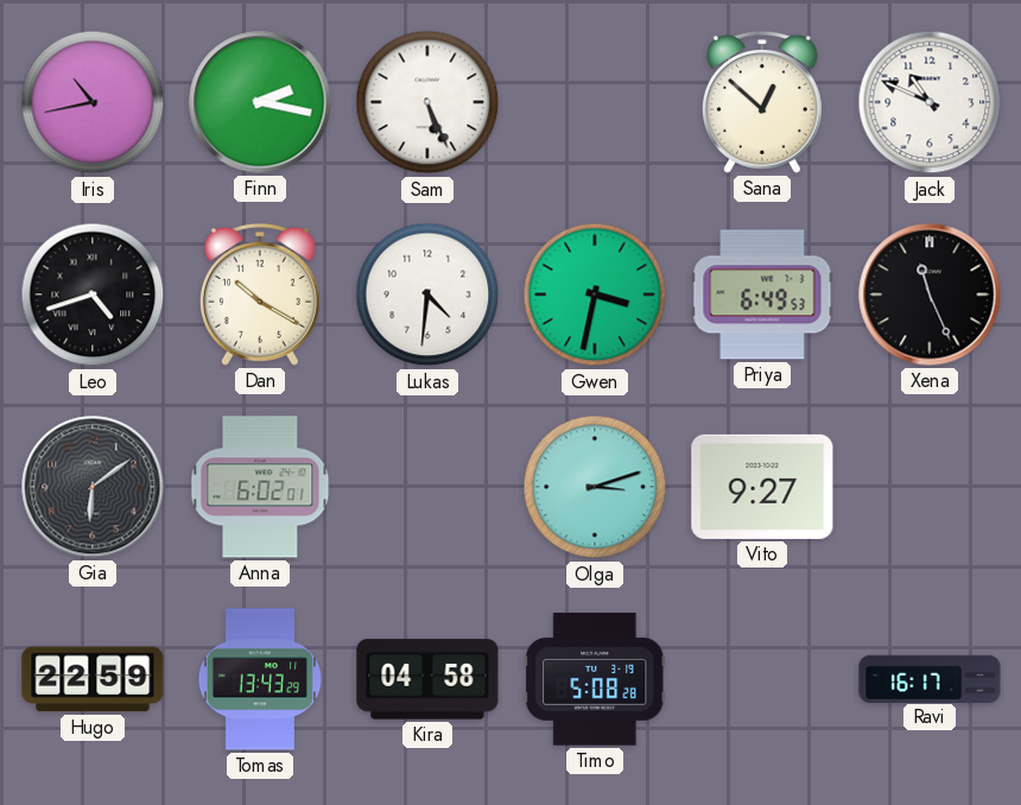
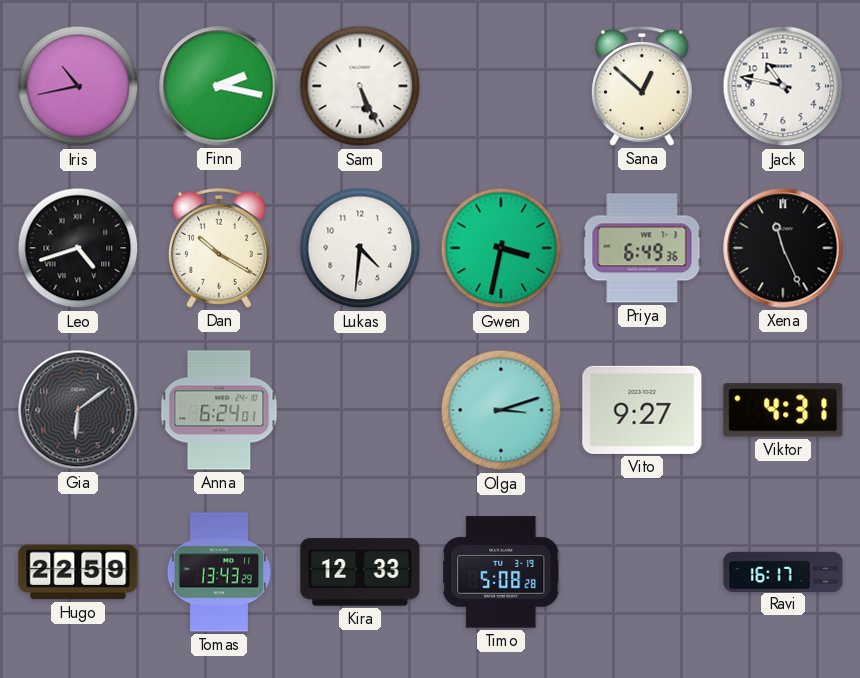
Jack: 10:49 -> 10:47
Priya: 6:49:53 -> 6:49:36
Anna: 6:02 -> 6:24
Viktor: none -> 4:31
Kira: 04:58 -> 12:33
